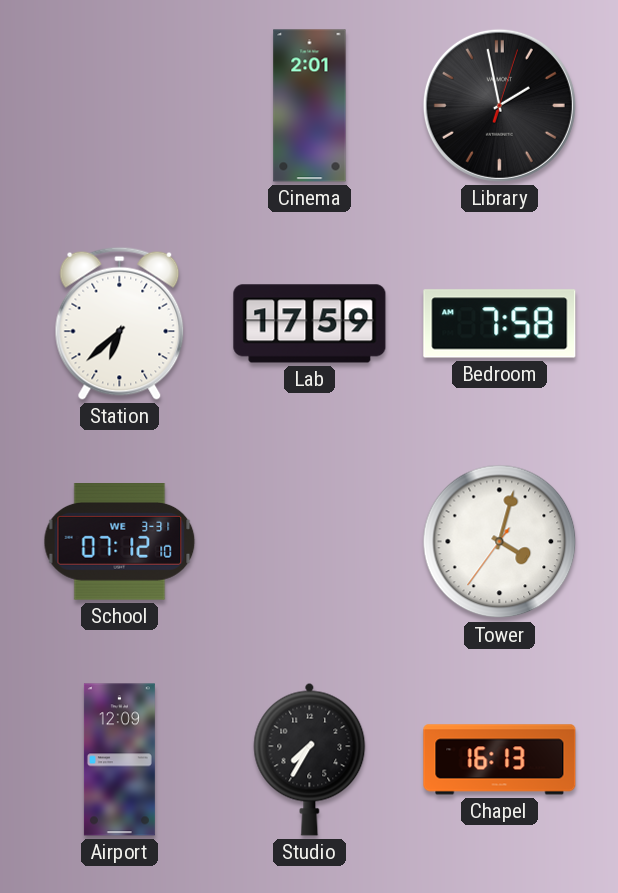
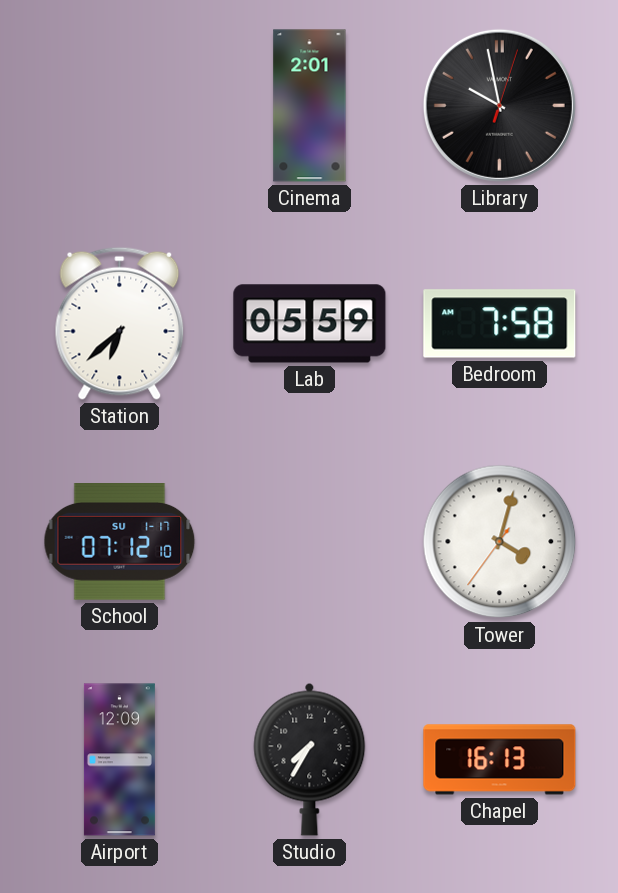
Library: 1:58 -> 9:58
Lab: 17:59 -> 05:59
School date: WE 3-31 -> SU 1-17
